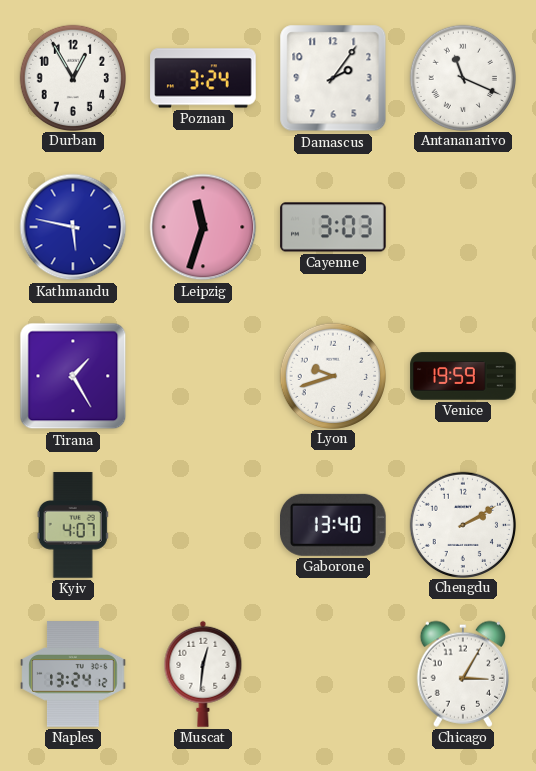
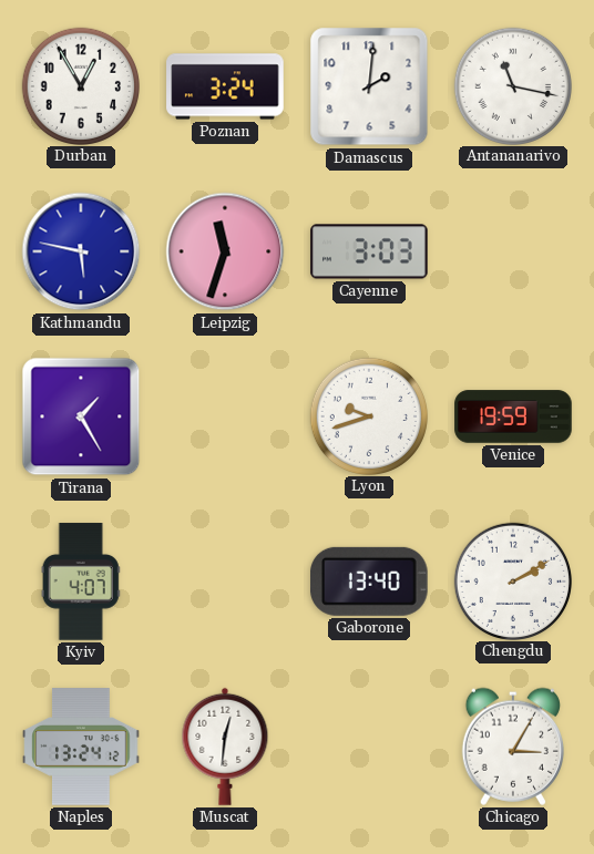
Damascus: 2:06 -> 2:01
Antananarivo: 11:19 -> 11:17
